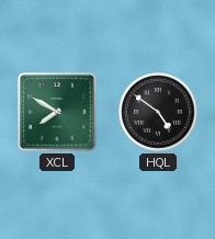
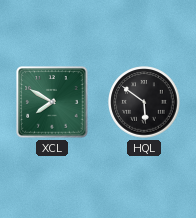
HQL: 4:51 -> 5:51
